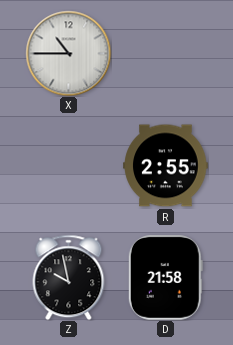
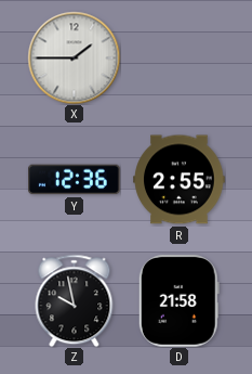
X: 10:45 -> 1:45
Y: none -> 12:36
